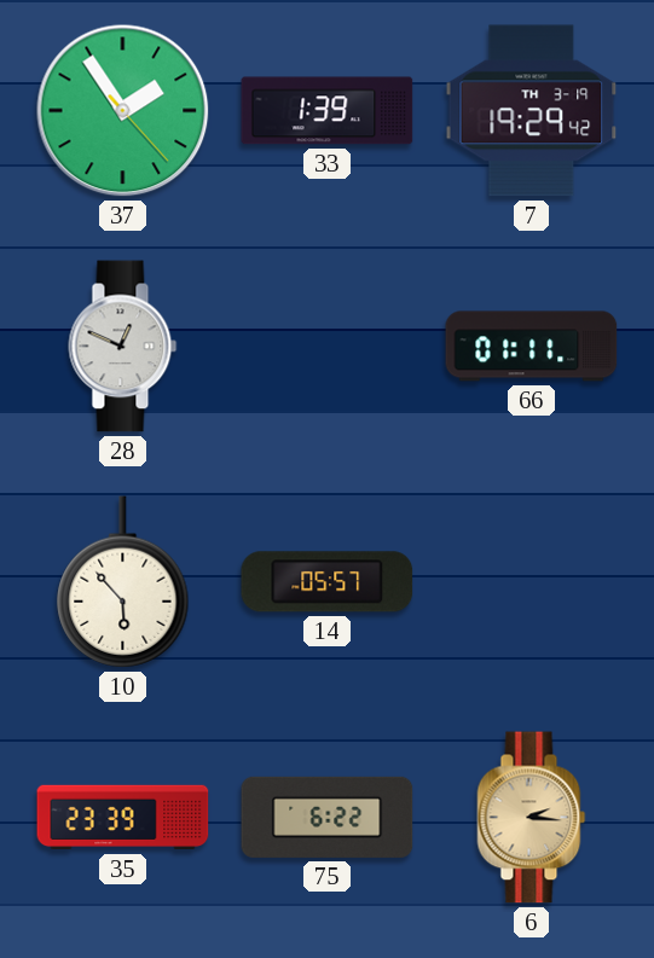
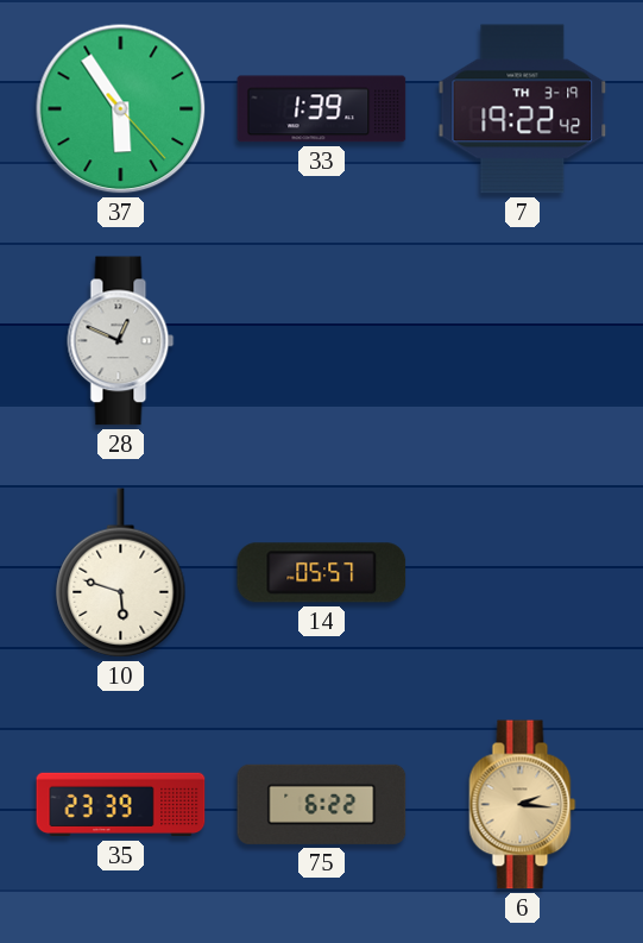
37: 1:54 -> 5:54
7: 19:29 -> 19:22
66: 01:11 -> none
10: 5:53 -> 5:48
